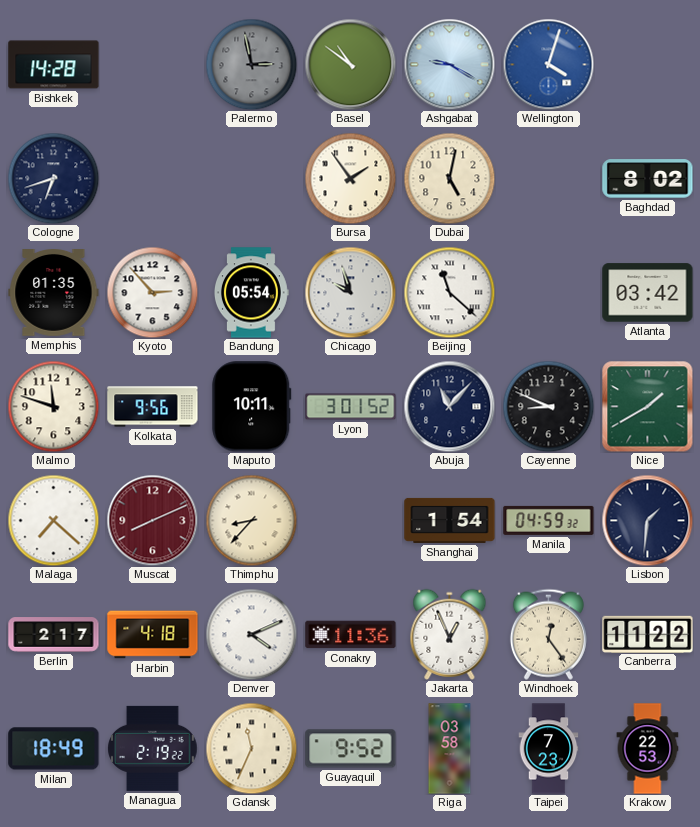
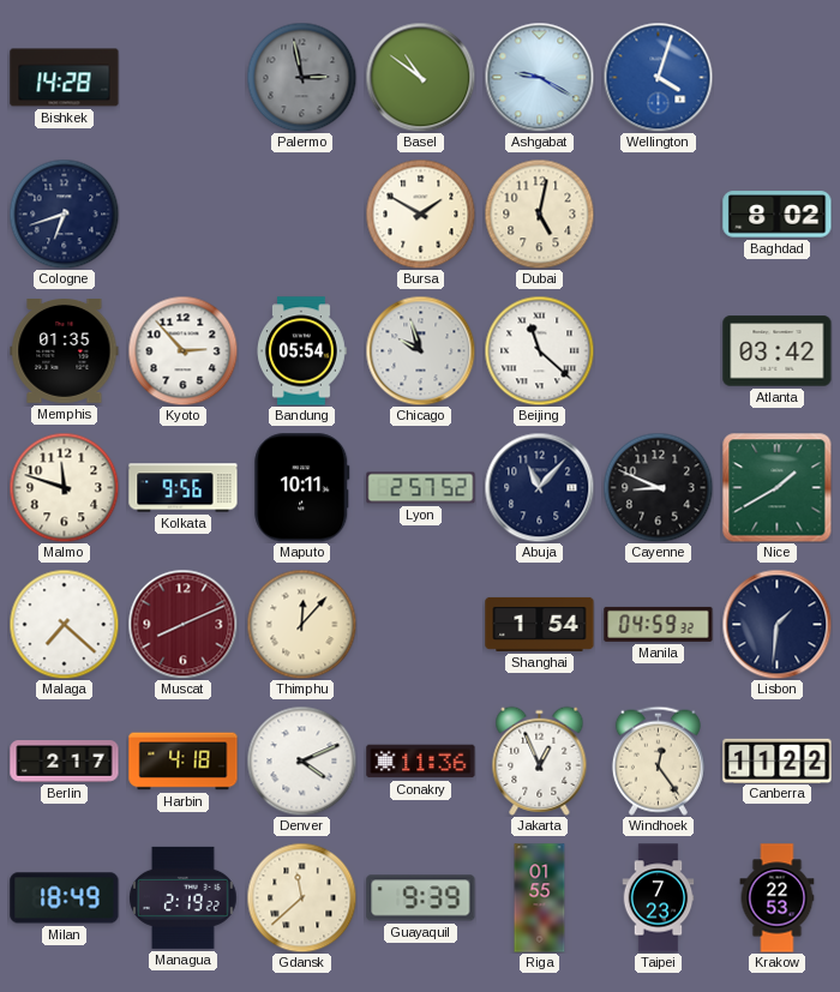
Bursa: 1:54 -> 1:50
Lyon: 3:01 -> 2:57
Thimphu: 8:37 -> 12:07
Gdansk: 11:34 -> 11:38
Guayaquil: 9:52 -> 9:39
Riga: 03:58 -> 01:55
